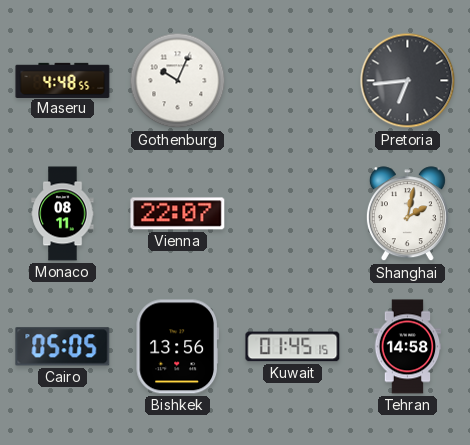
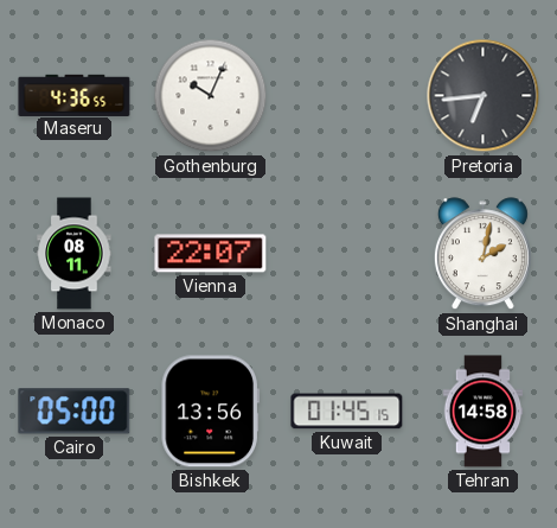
Maseru: 4:48 -> 4:36
Cairo: 05:05 -> 05:00
